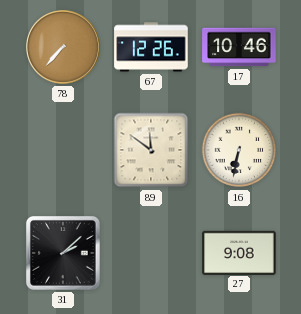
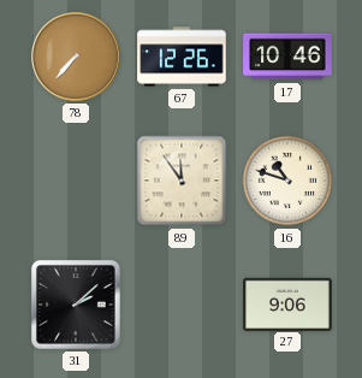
89: 11:51 -> 11:54
16: 6:32 -> 10:48
27: 9:08 -> 9:06
